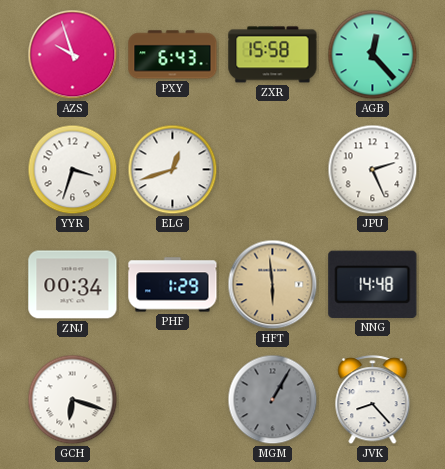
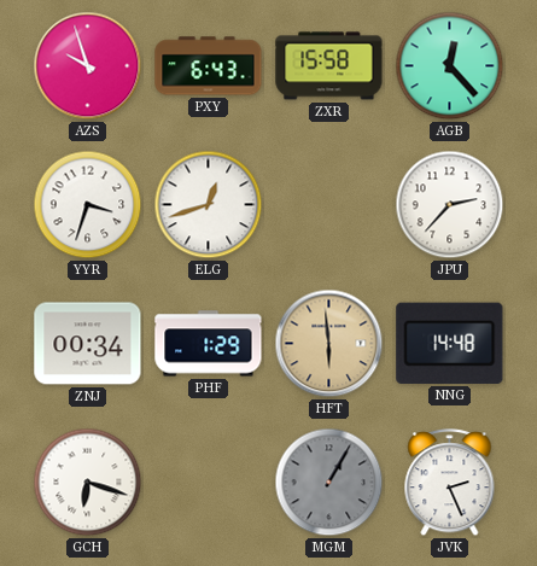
JPU: 2:26 -> 2:37
JVK: 8:23 -> 2:26
